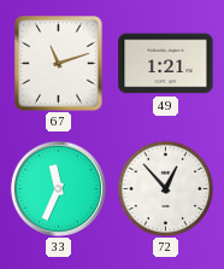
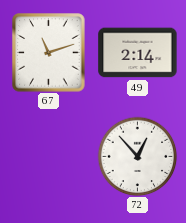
49: 1:21 -> 2:14
33: 11:34 -> none
